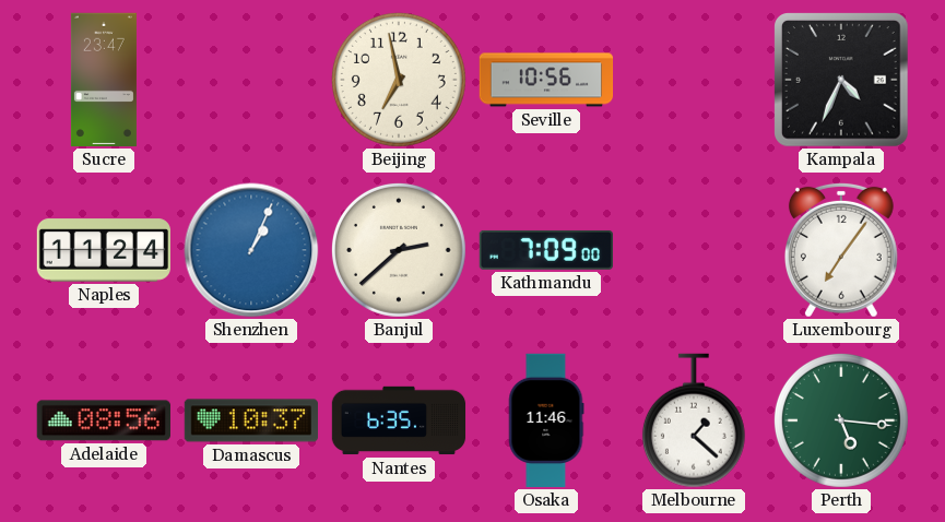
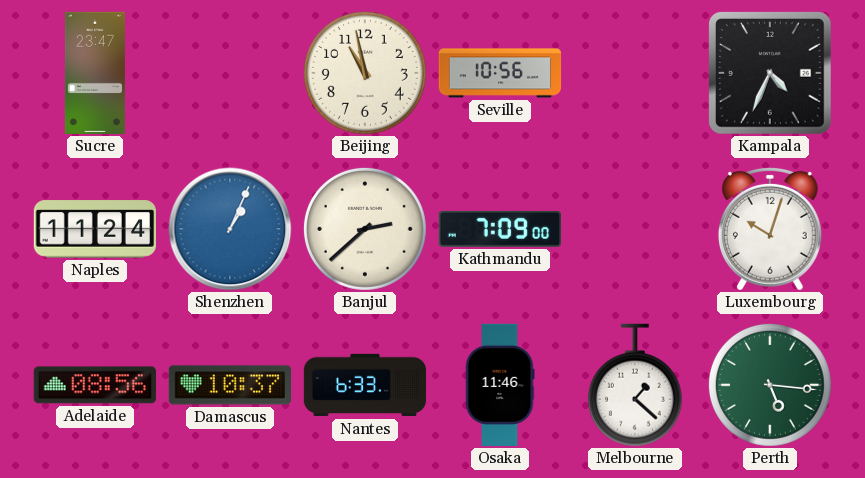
Beijing: 6:58 -> 10:58
Luxembourg: 7:06 -> 10:03
Nantes: 6:35 -> 6:33
